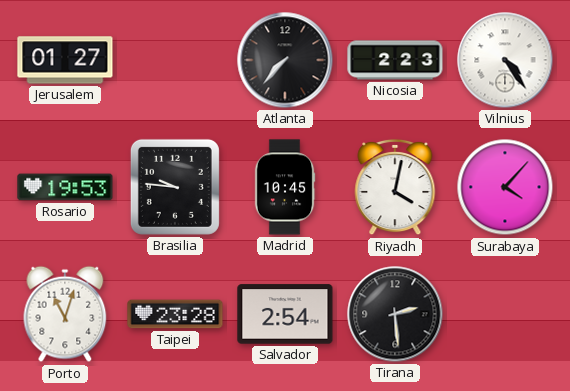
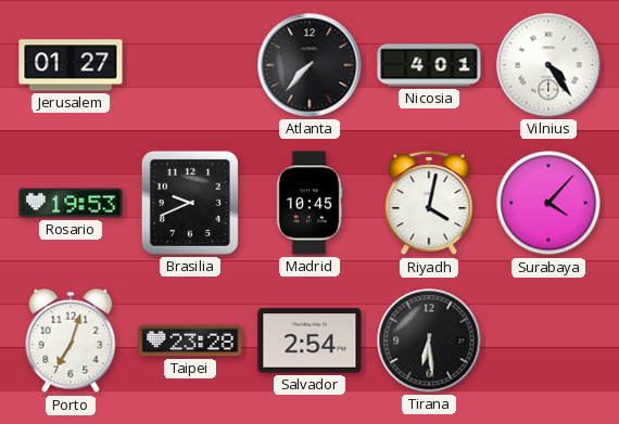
Nicosia: 2:23 -> 4:01
Brasilia: 9:46 -> 9:41
Porto: 11:03 -> 7:03
Tirana: 2:29 -> 6:29
